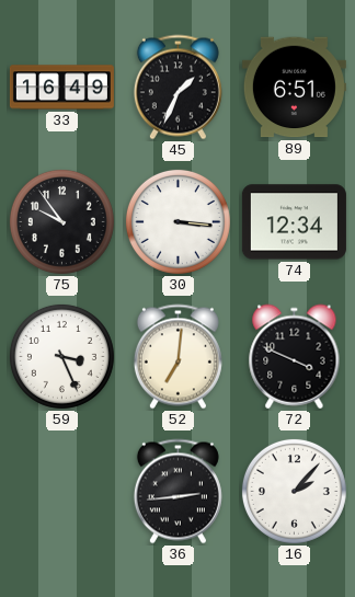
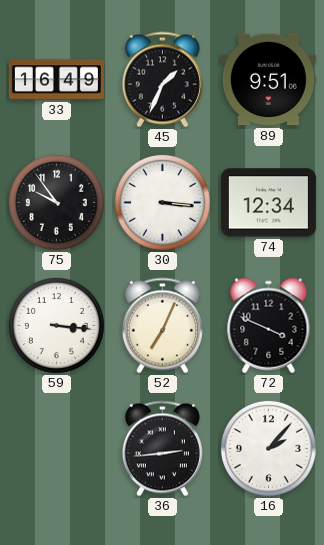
89: 6:51 -> 9:51
59: 3:26 -> 3:16
52: 7:01 -> 7:04
